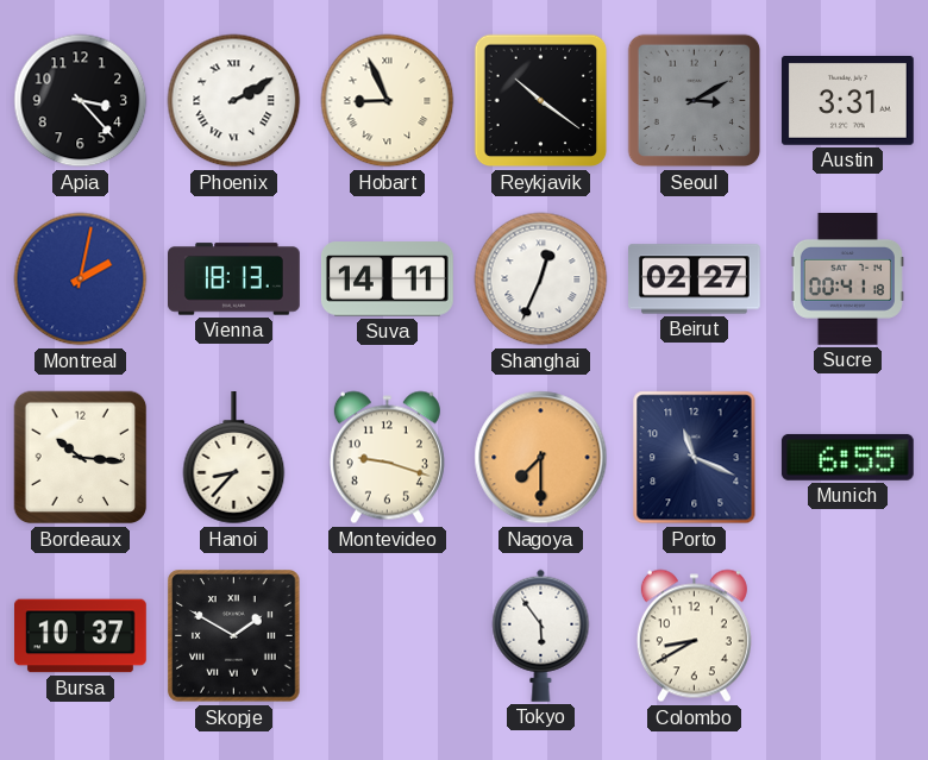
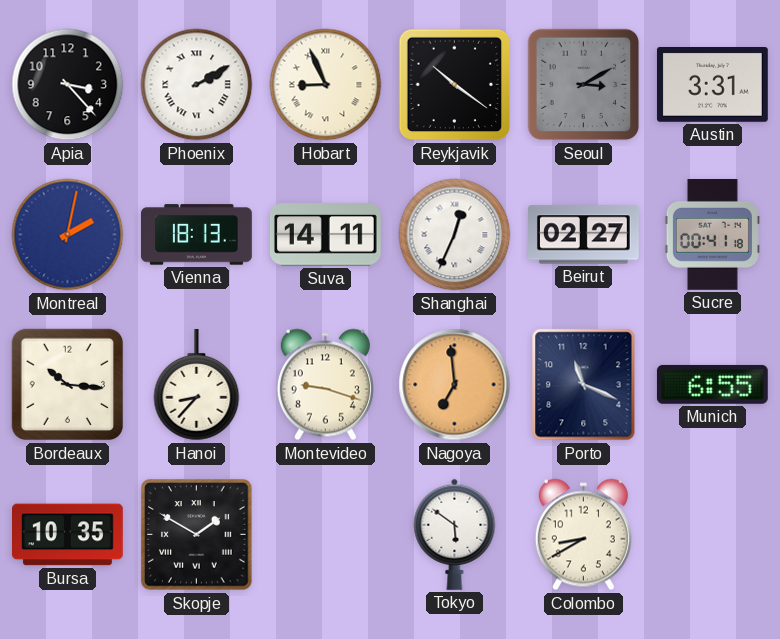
Nagoya: 7:30 -> 6:59
Bursa: 10:37 -> 10:35
Tokyo: 5:54 -> 5:51
